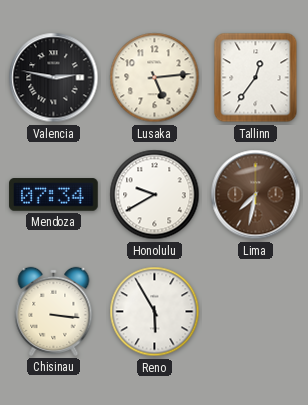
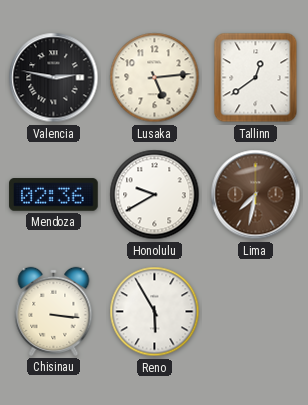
Tallinn: 12:36 -> 12:39
Mendoza: 07:34 -> 02:36
